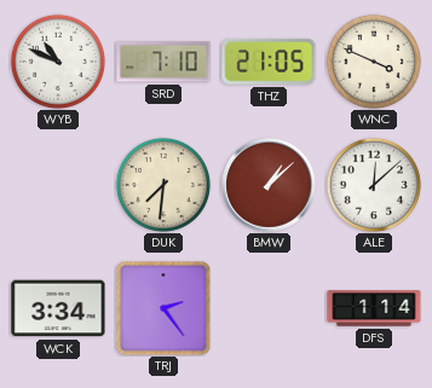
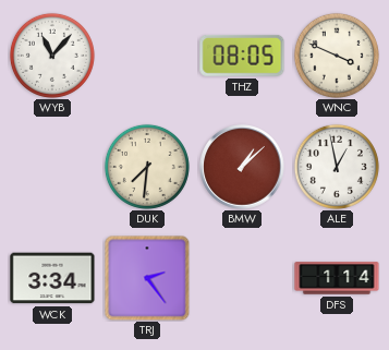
WYB: 10:49 -> 11:07
SRD: 7:10 -> none
THZ: 21:05 -> 08:05
ALE: 12:08 -> 12:58
